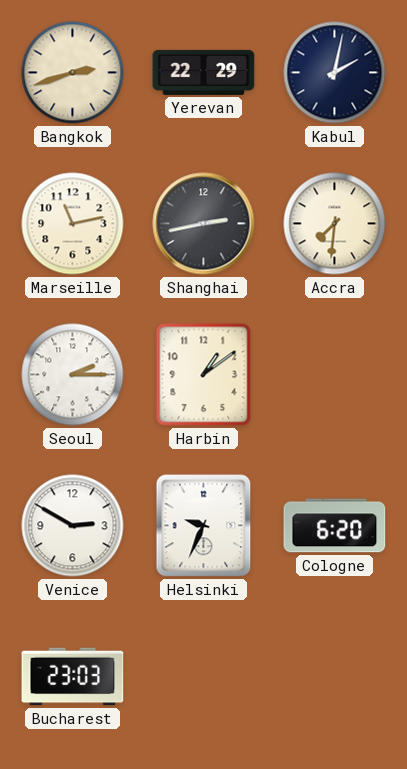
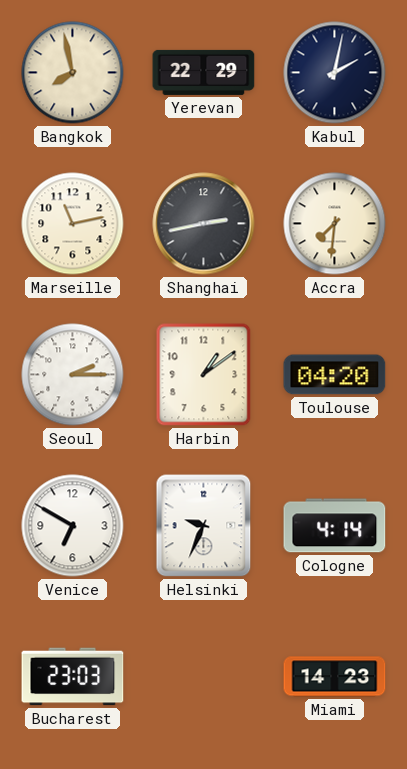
Bangkok: 2:42 -> 7:58
Toulouse: none -> 04:20
Venice: 2:50 -> 6:50
Cologne: 6:20 -> 4:14
Miami: none -> 14:23
